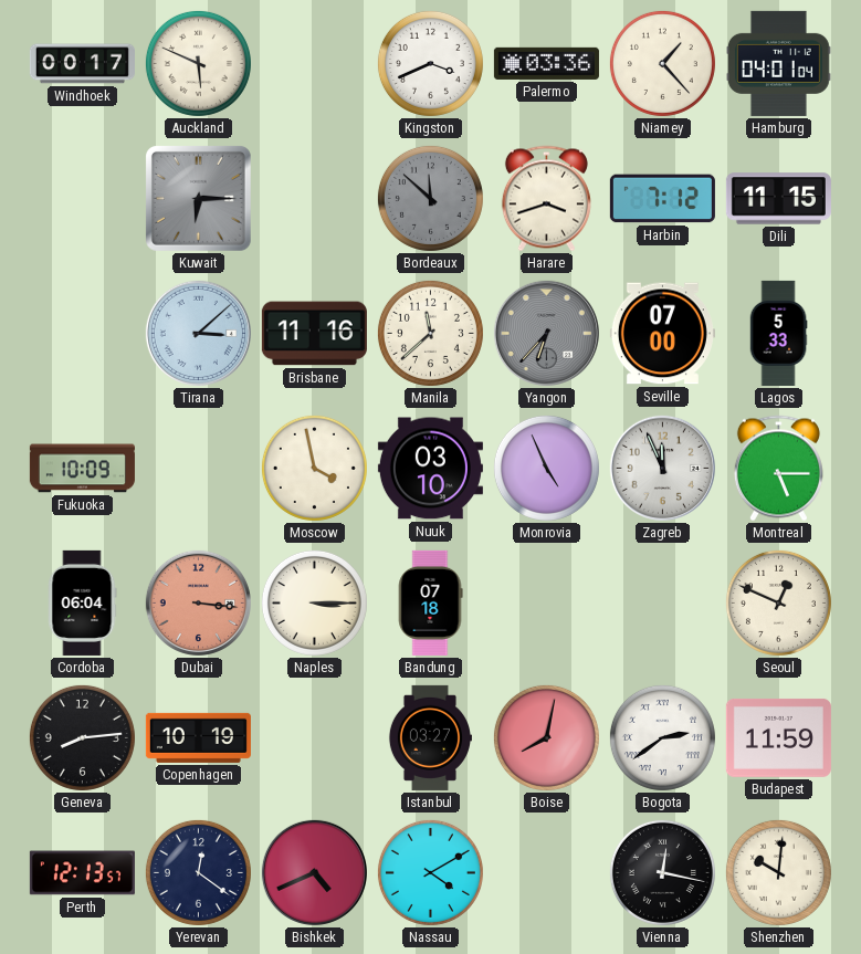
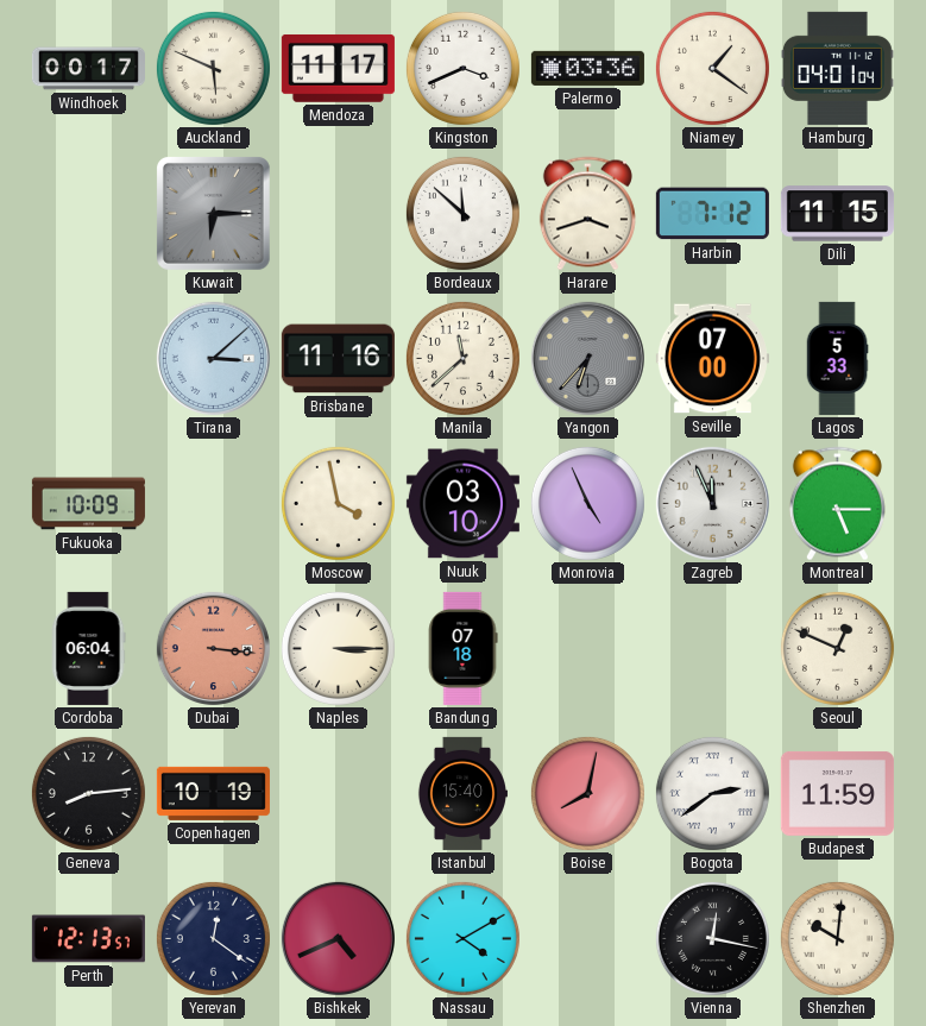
Mendoza: none -> 11:17
Niamey: 1:23 -> 1:21
Bordeaux dial: grey -> white
Istanbul: 03:27 -> 15:40
